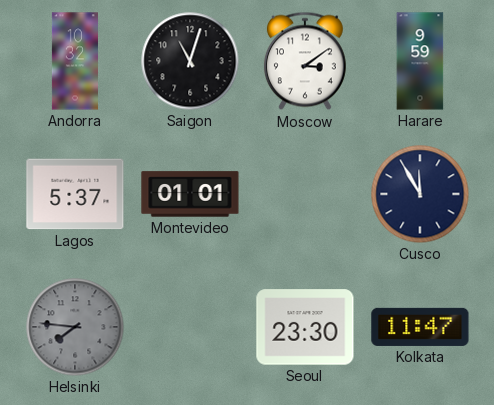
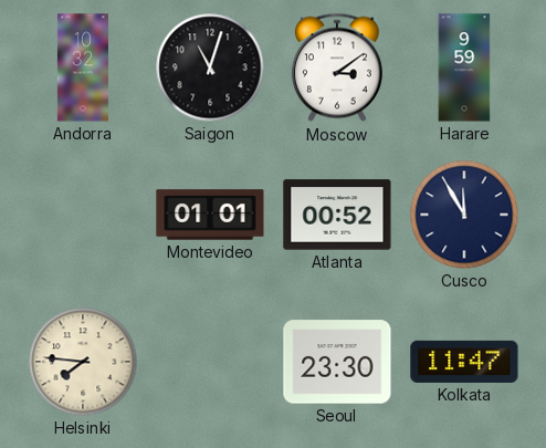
Lagos: 5:37 -> none
Atlanta: none -> 00:52
Helsinki dial: grey -> cream
